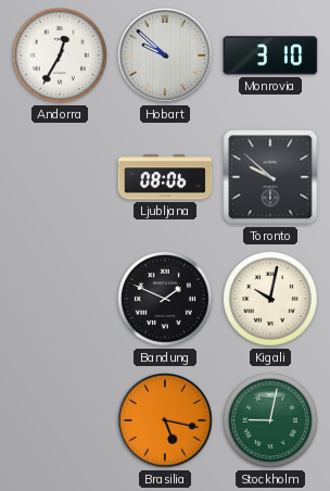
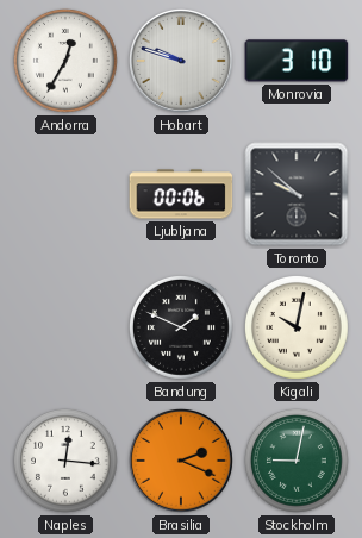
Hobart: 9:52 -> 9:48
Ljubljana: 08:06 -> 00:06
Naples: none -> 12:16
Brasilia: 5:17 -> 2:19
